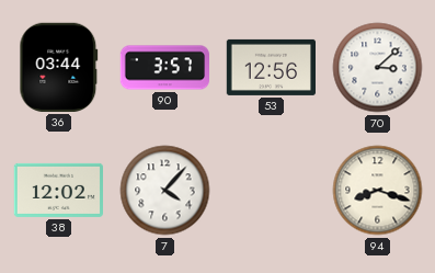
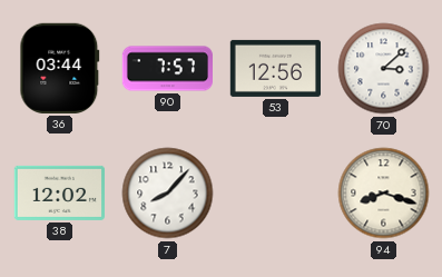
90: 3:57 -> 7:57
7: 4:07 -> 8:07
